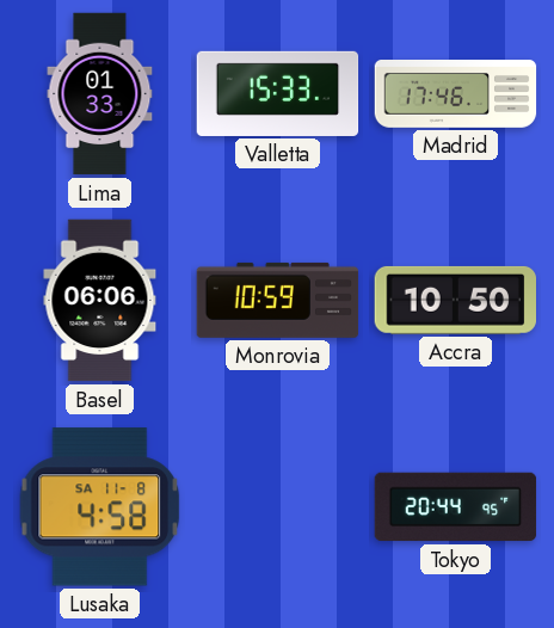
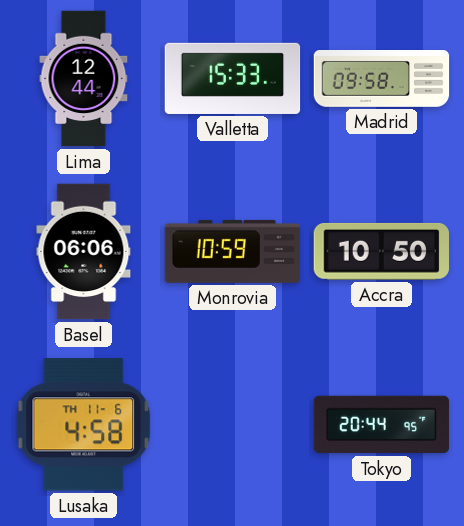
Lima: 01:33 -> 12:44
Madrid: 17:46 -> 09:58
Lusaka date: SA 11-8 -> TH 11-6
